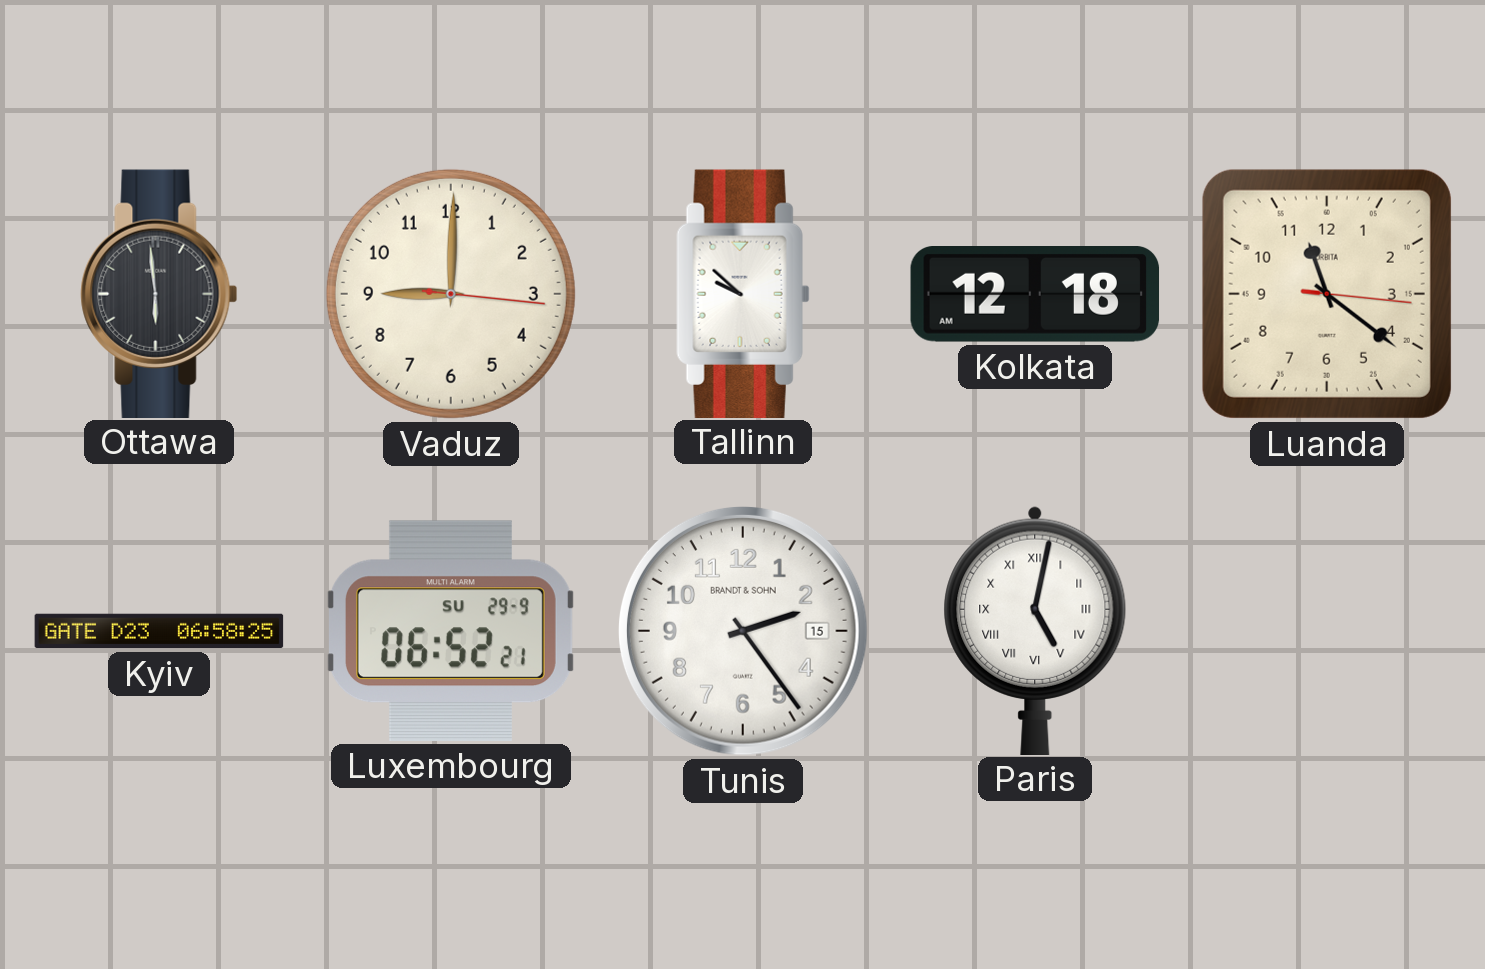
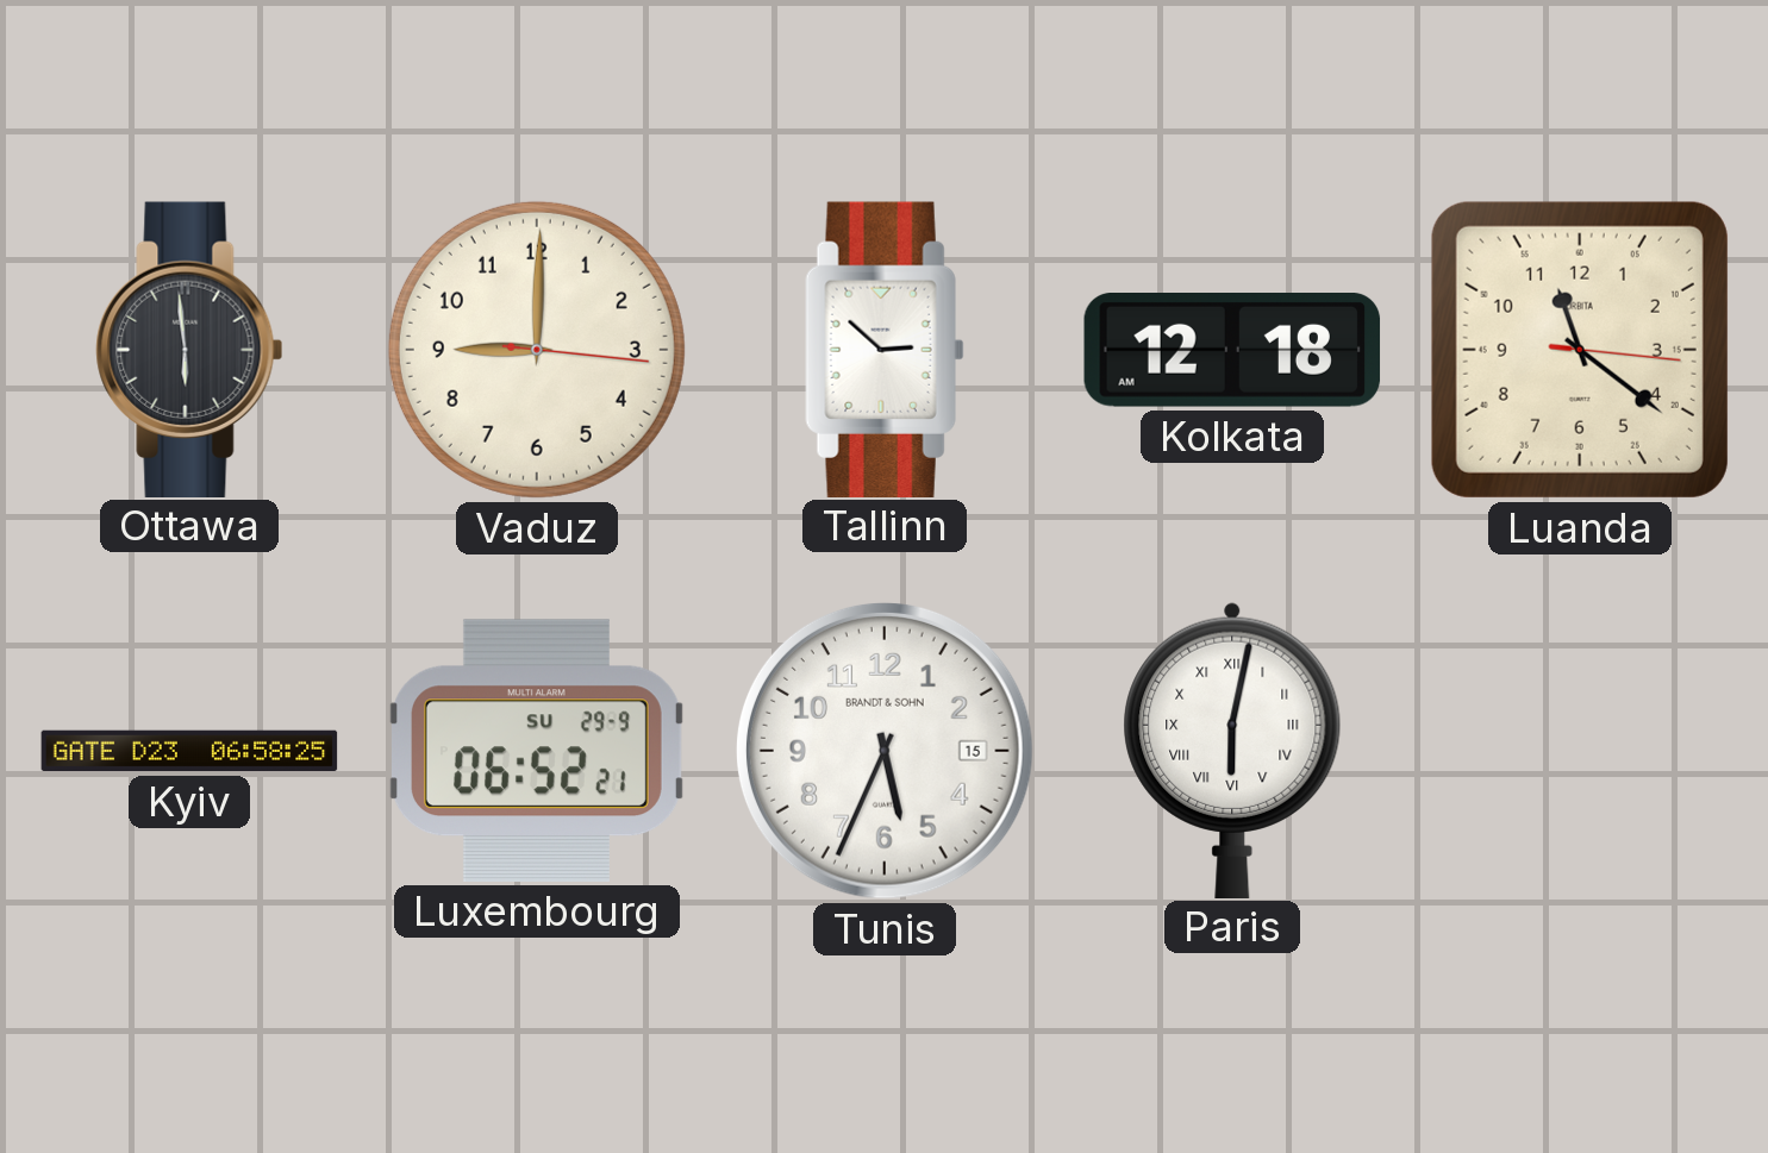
Tallinn: 9:52 -> 2:52
Tunis: 2:24 -> 5:34
Paris: 5:02 -> 6:02
